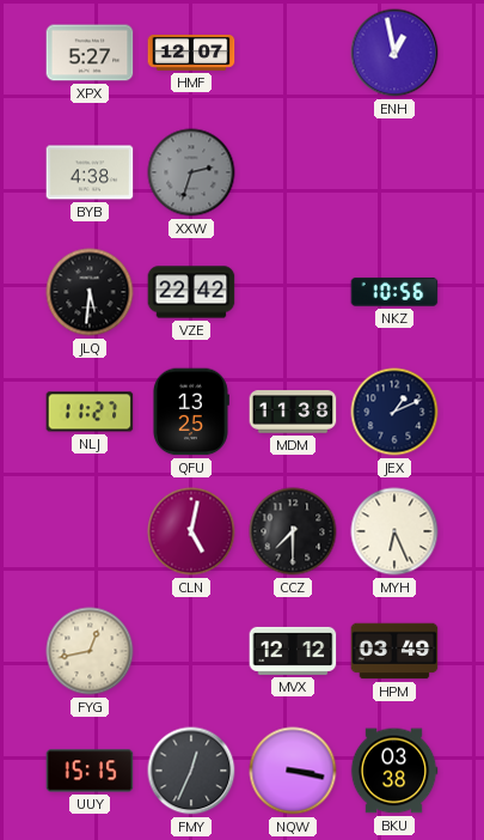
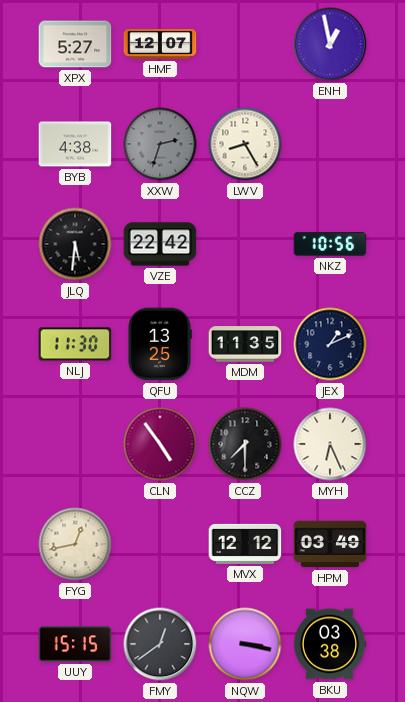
LWV: none -> 8:25
NLJ: 11:27 -> 11:30
MDM: 11:38 -> 11:35
CLN: 5:02 -> 4:54
FMY: 12:34 -> 12:39
